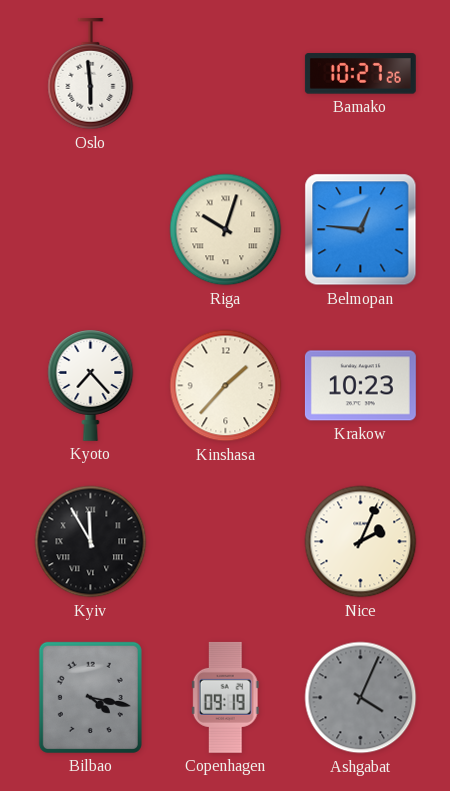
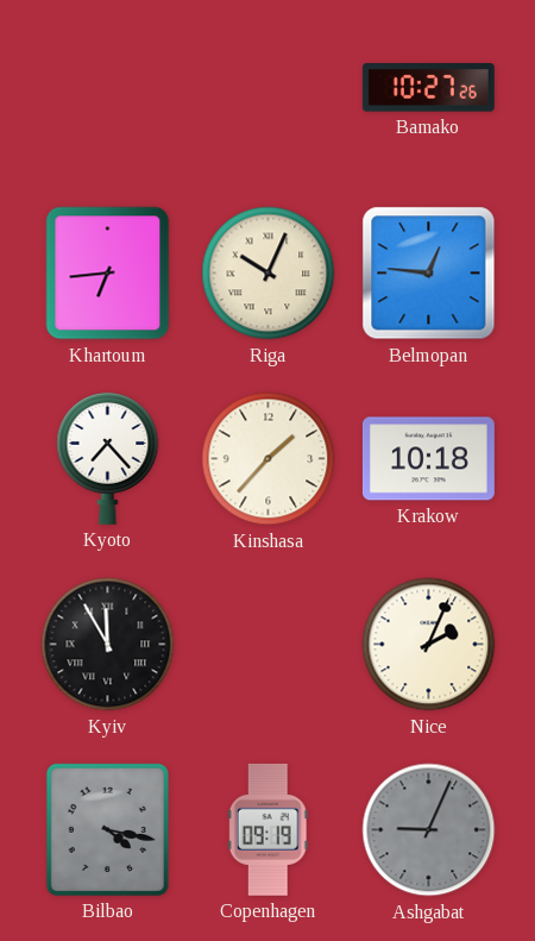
Oslo: 5:59 -> none
Khartoum: none -> 6:44
Riga: 10:03 -> 10:04
Krakow: 10:23 -> 10:18
Ashgabat: 4:04 -> 9:04
